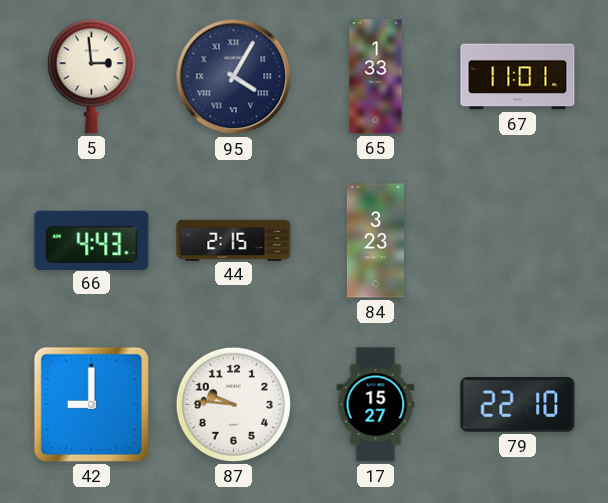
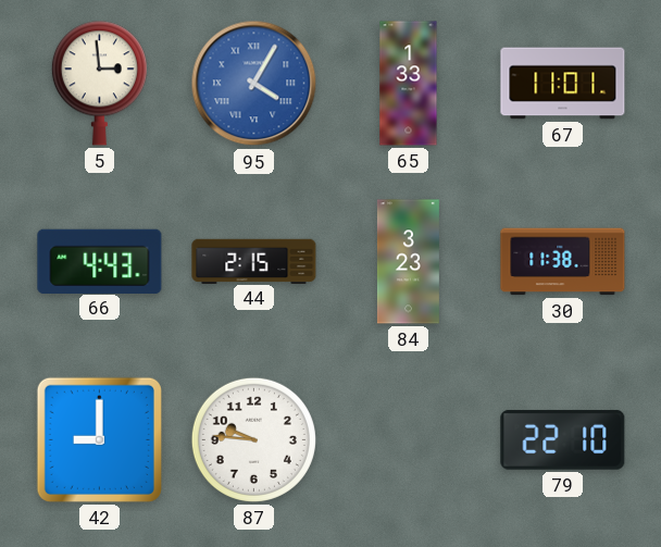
95 dial: navy -> blue
30: none -> 11:38
17: 15:27 -> none
